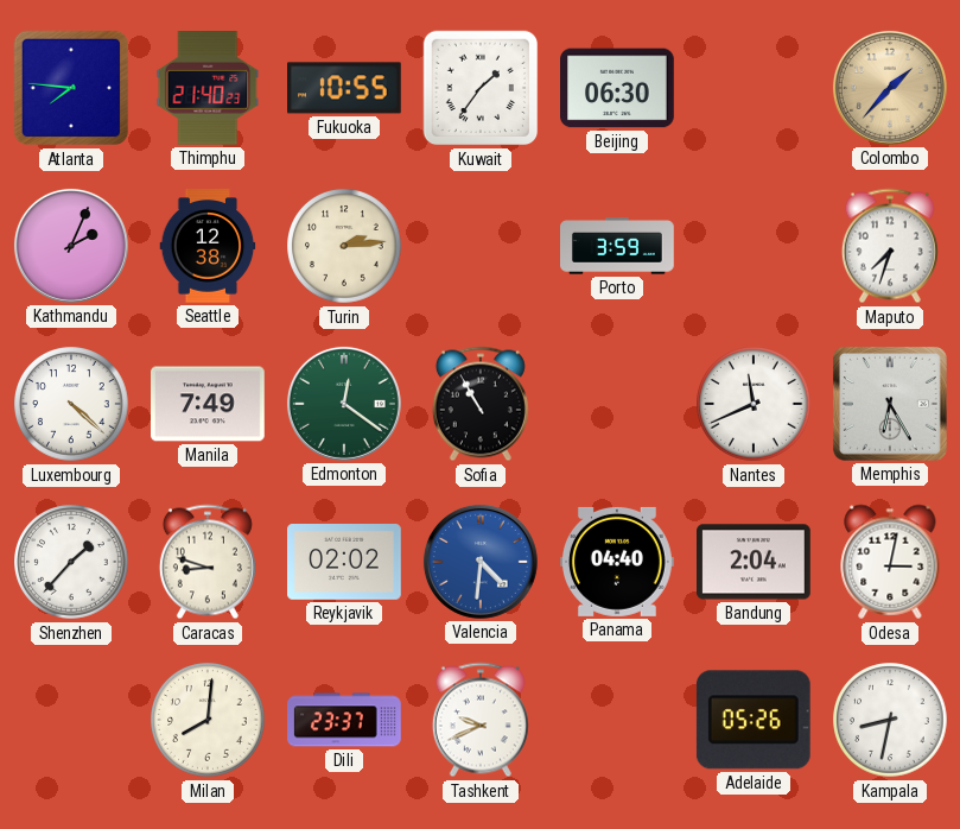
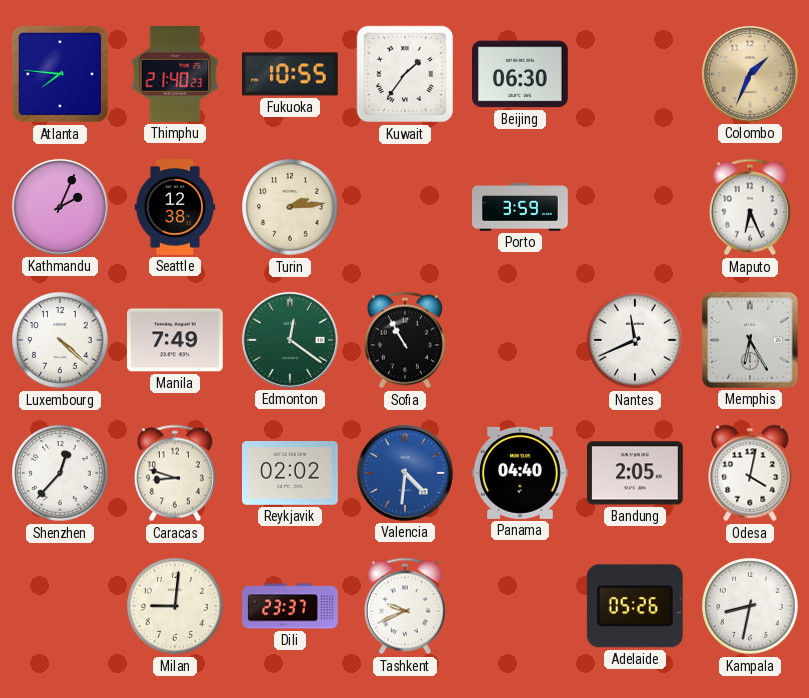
Colombo: 1:37 -> 1:34
Maputo: 7:33 -> 6:26
Shenzhen: 1:37 -> 12:37
Bandung: 2:04 -> 2:05
Odesa: 3:02 -> 4:02
Milan: 8:01 -> 9:01
